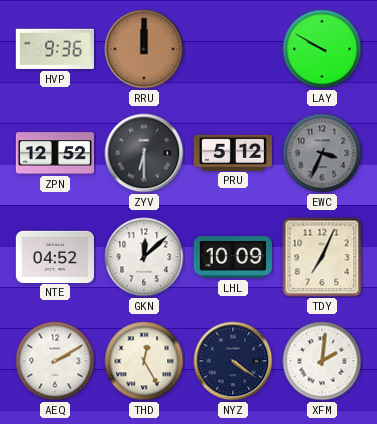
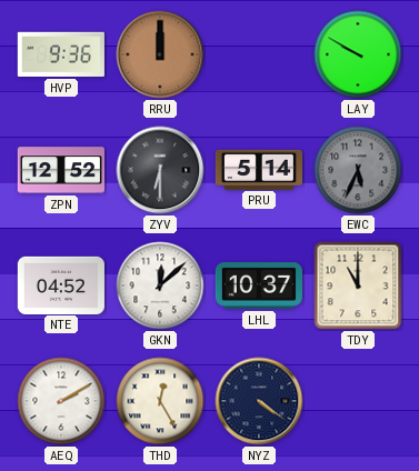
PRU: 5:12 -> 5:14
EWC: 3:34 -> 5:34
LHL: 10:09 -> 10:37
TDY: 7:04 -> 11:00
XFM: 2:01 -> none
